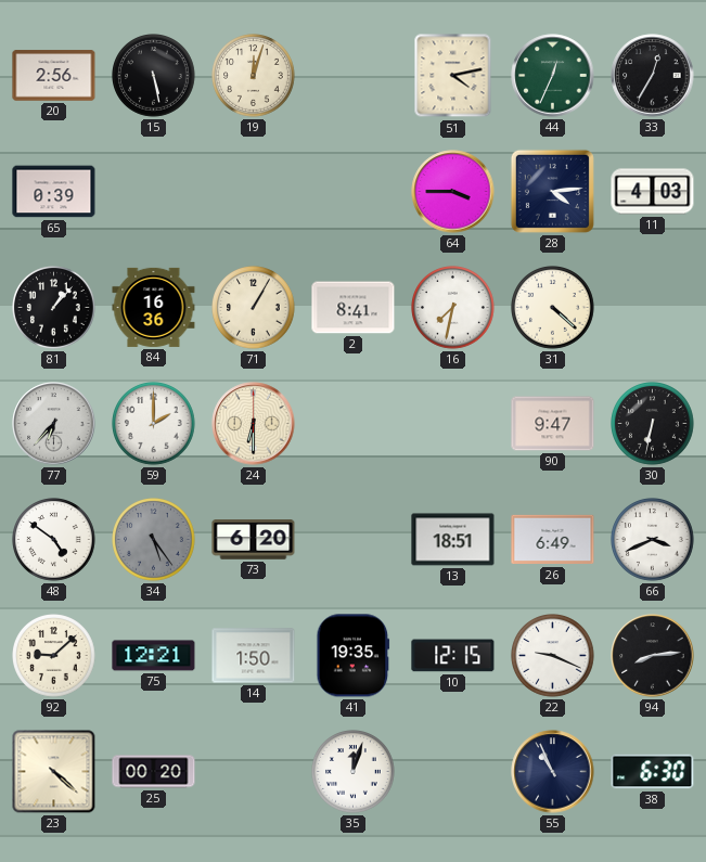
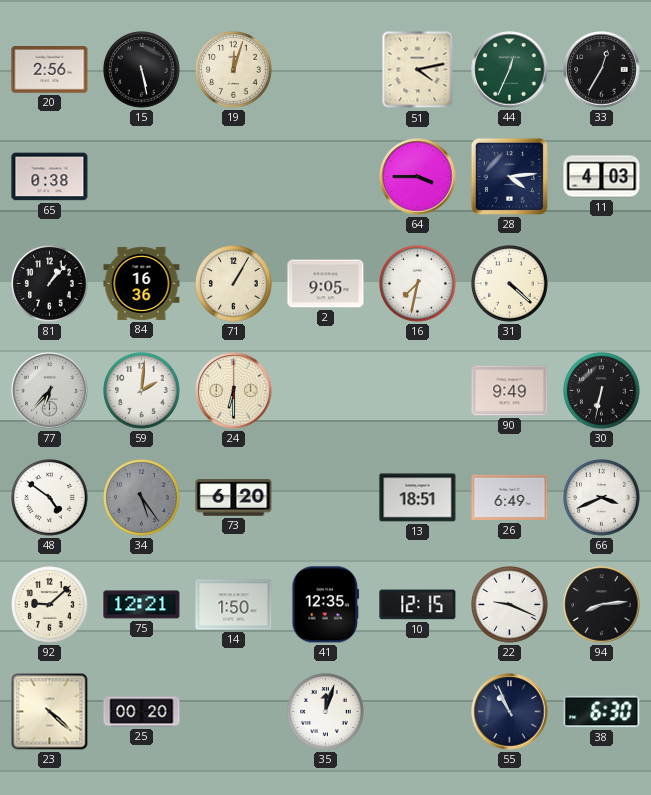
65: 0:39 -> 0:38
2: 8:41 -> 9:05
59: 2:00 -> 2:01
90: 9:47 -> 9:49
41: 19:35 -> 12:35
